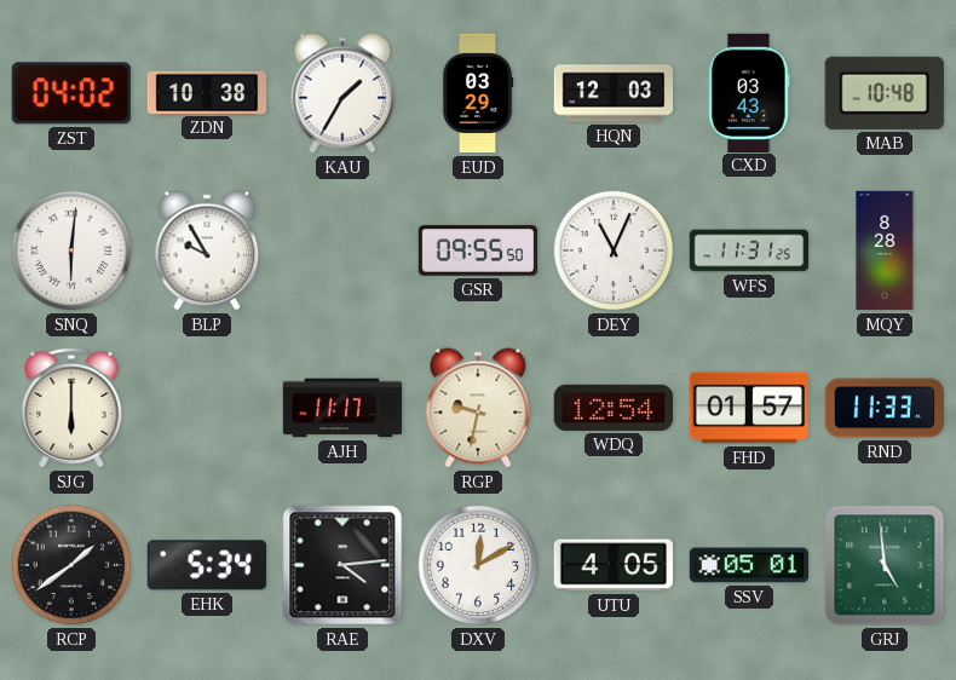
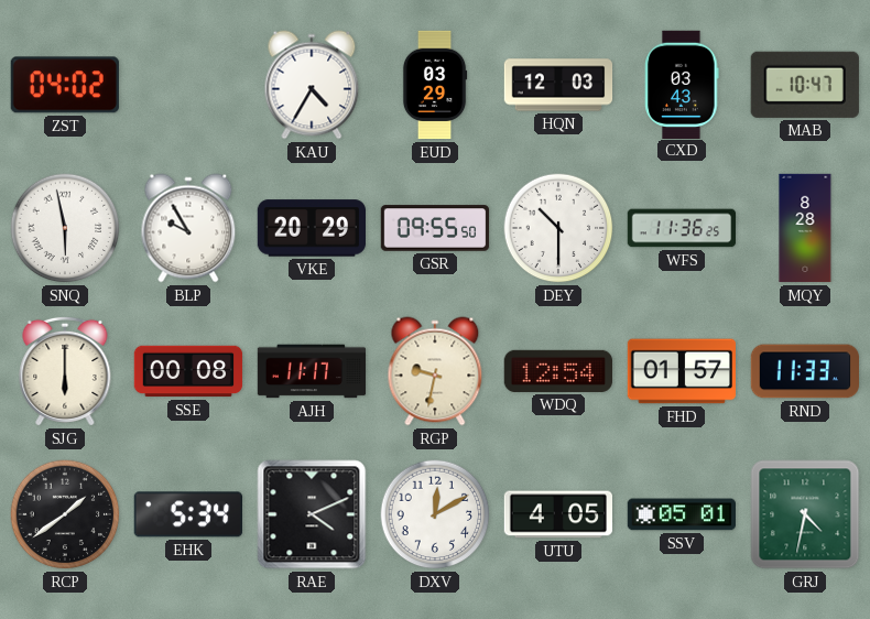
ZDN: 10:38 -> none
KAU: 1:35 -> 4:35
MAB: 10:48 -> 10:47
SNQ: 6:01 -> 5:58
VKE: none -> 20:29
DEY: 11:04 -> 10:30
WFS: 11:31 -> 11:36
SSE: none -> 00:08
RAE: 4:14 -> 4:11
GRJ: 4:59 -> 4:32
